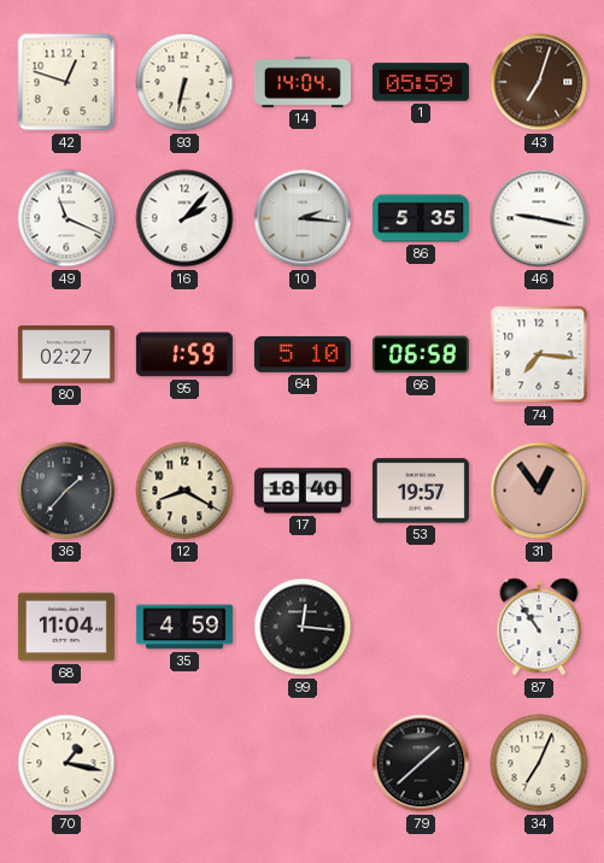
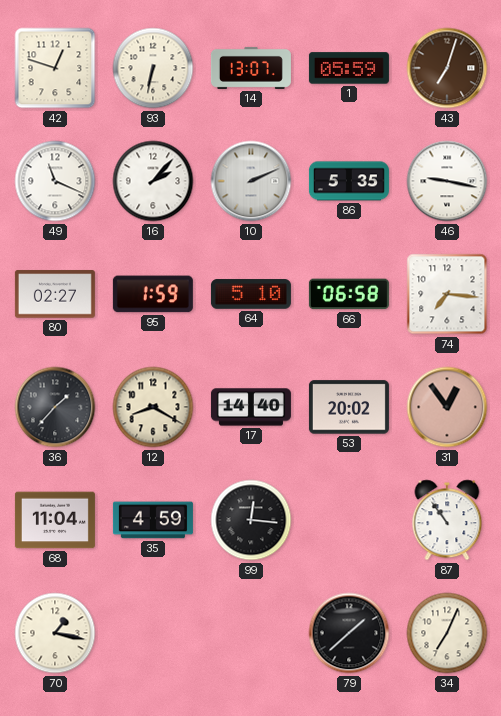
14: 14:04 -> 13:07
10: 2:16 -> 2:11
17: 18:40 -> 14:40
53: 19:57 -> 20:02
